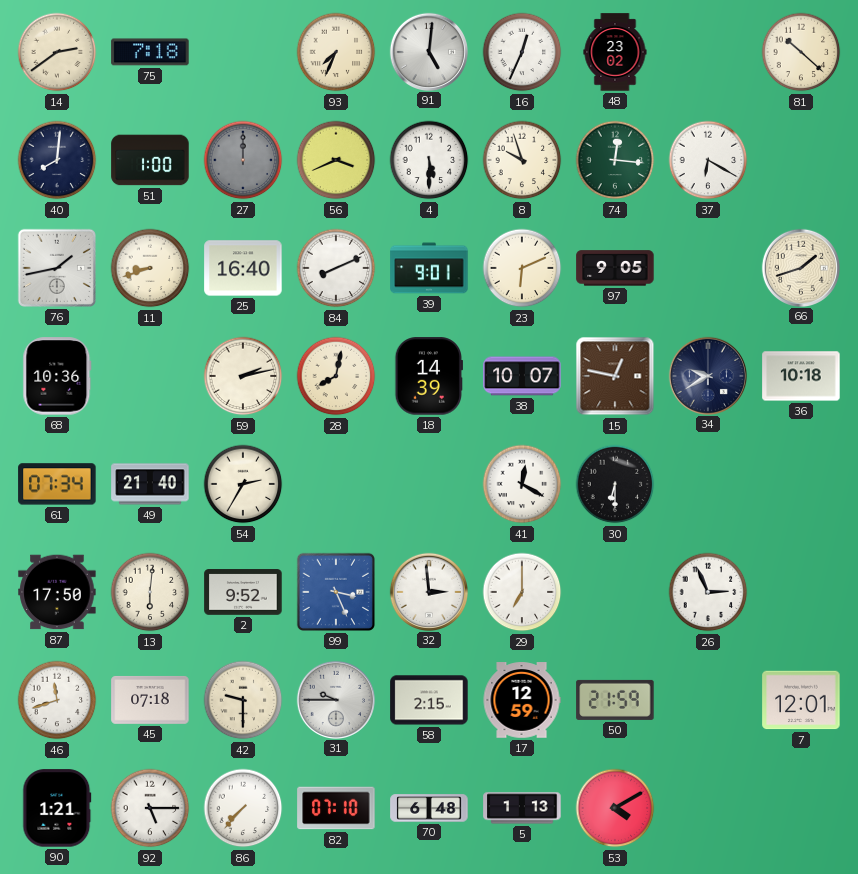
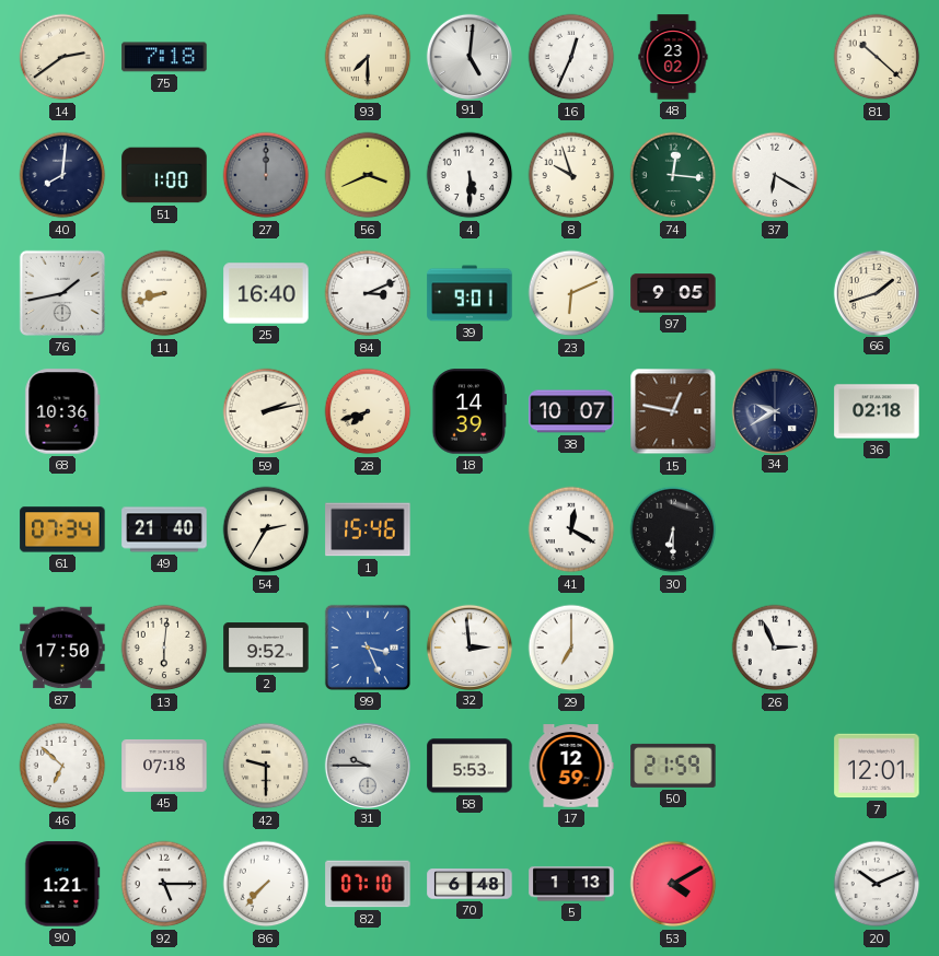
93: 7:34 -> 7:30
84: 8:11 -> 3:11
28: 8:02 -> 7:42
36: 10:18 -> 02:18
1: none -> 15:46
46: 11:42 -> 6:52
58: 2:15 -> 5:53
20: none -> 10:11
